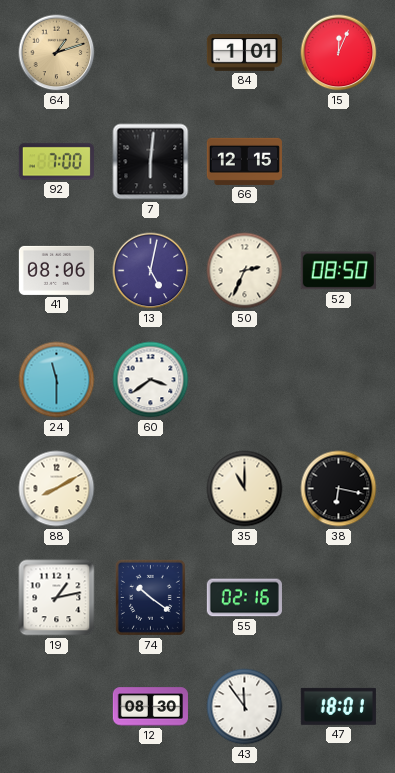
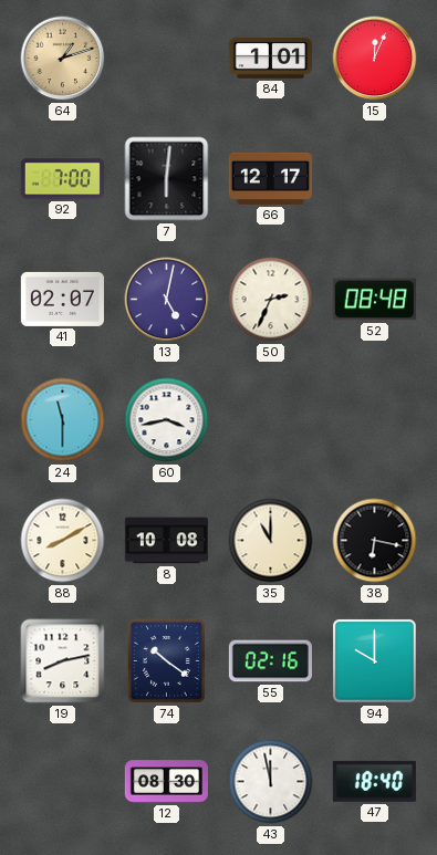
66: 12:15 -> 12:17
41: 08:06 -> 02:07
52: 08:50 -> 08:48
60: 3:39 -> 3:43
8: none -> 10:08
19: 1:13 -> 8:13
94: none -> 10:00
43: 11:54 -> 11:58
47: 18:01 -> 18:40
